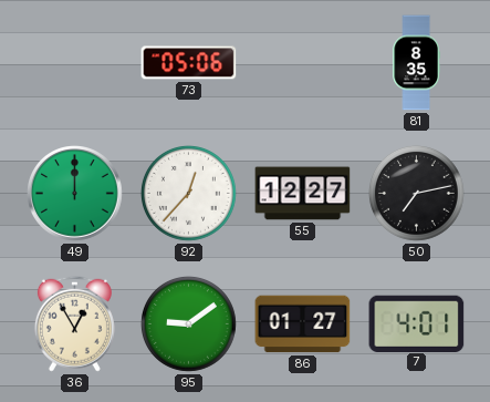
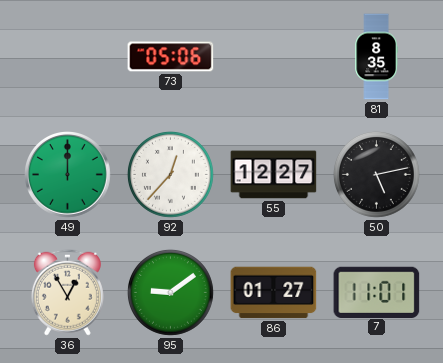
50: 7:13 -> 5:13
7: 4:01 -> 11:01
